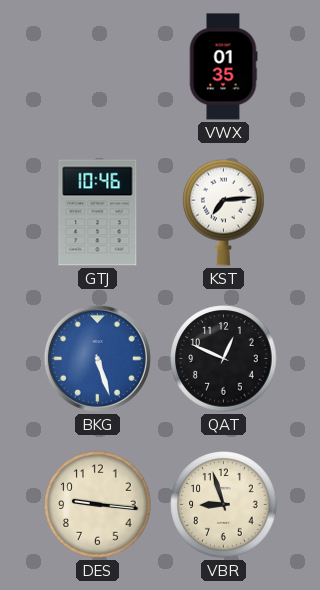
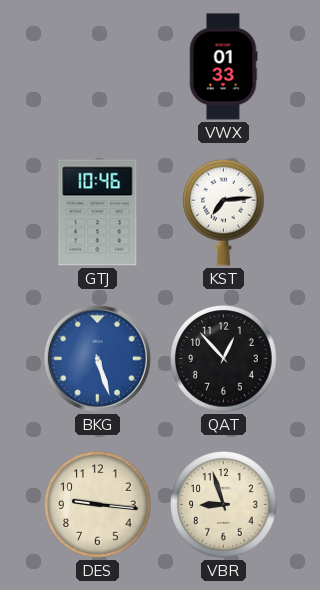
VWX: 01:35 -> 01:33
QAT: 12:49 -> 12:53
